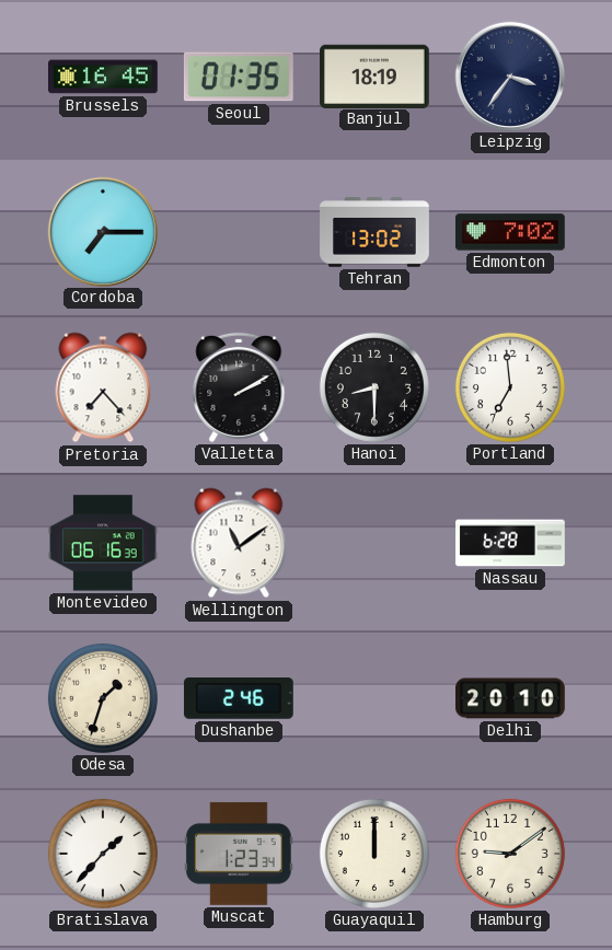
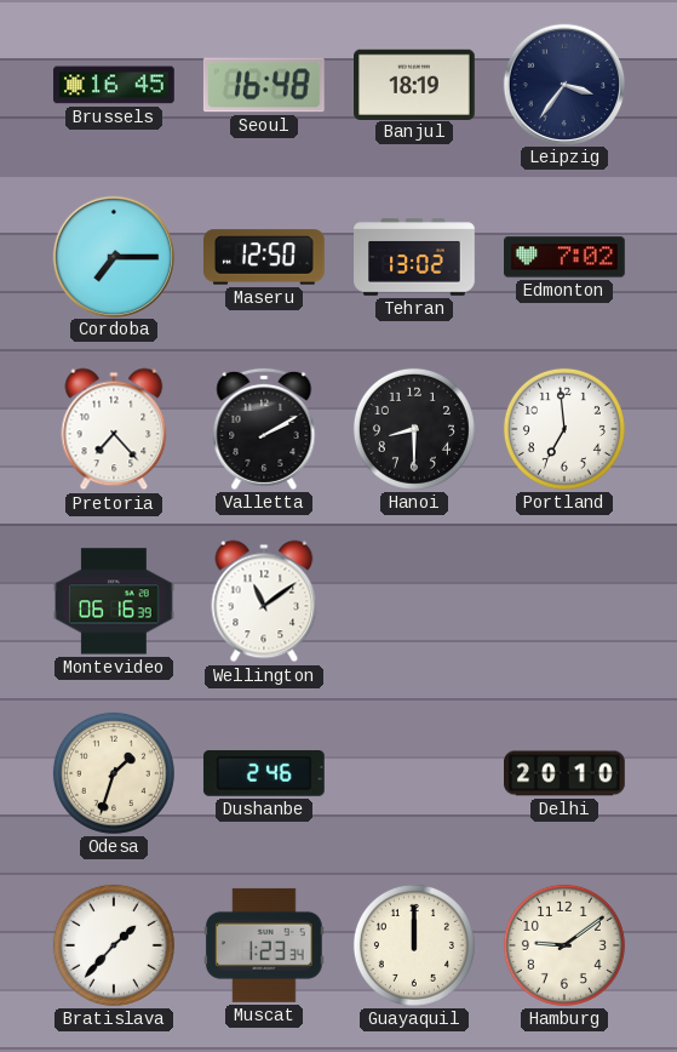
Seoul: 01:35 -> 16:48
Maseru: none -> 12:50
Nassau: 6:28 -> none
